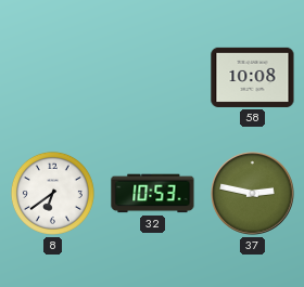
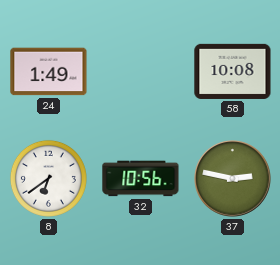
24: none -> 1:49
32: 10:53 -> 10:56
